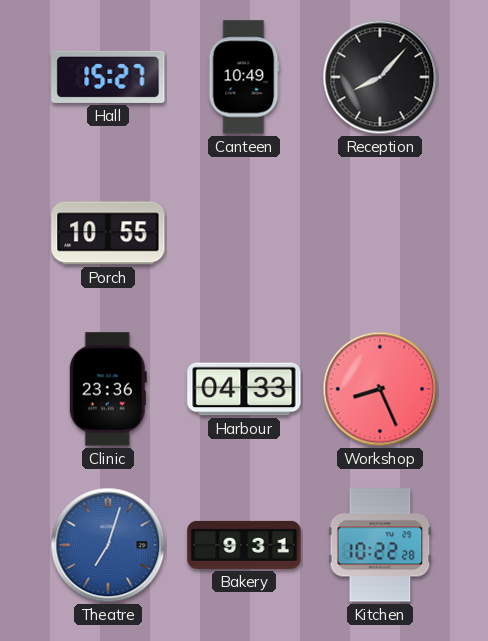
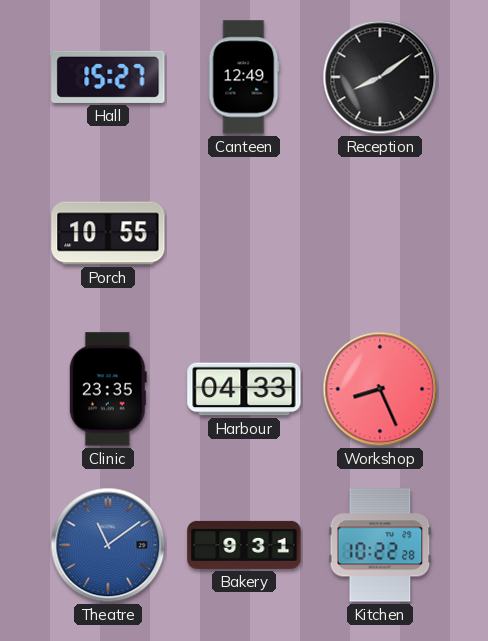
Canteen: 10:49 -> 12:49
Reception: 8:07 -> 8:09
Clinic: 23:36 -> 23:35
Theatre: 7:03 -> 11:09
